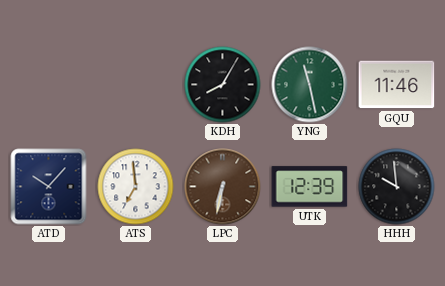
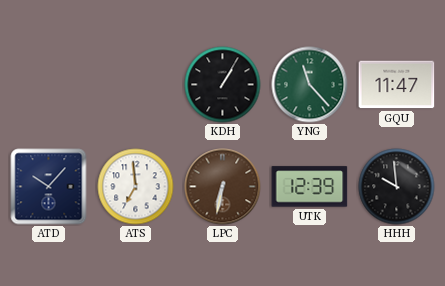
KDH: 8:05 -> 1:05
YNG: 11:28 -> 11:23
GQU: 11:46 -> 11:47
